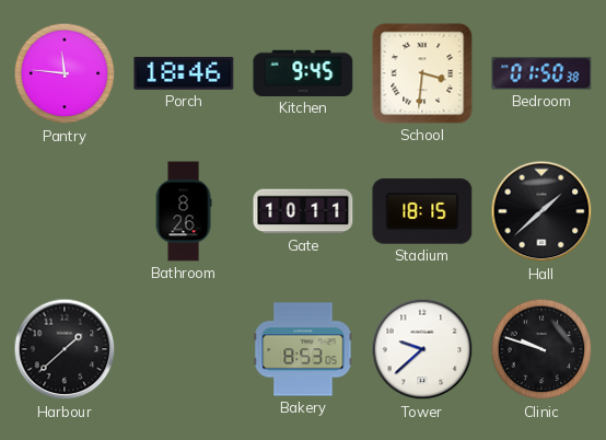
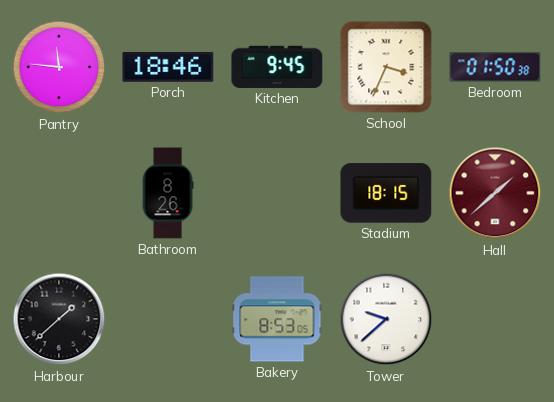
School: 3:31 -> 3:34
Gate: 10:11 -> none
Hall dial: black -> burgundy
Clinic: 9:48 -> none
